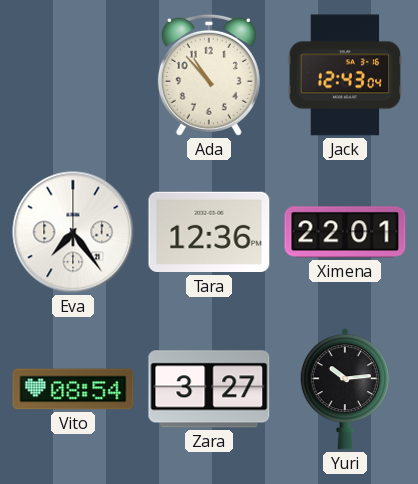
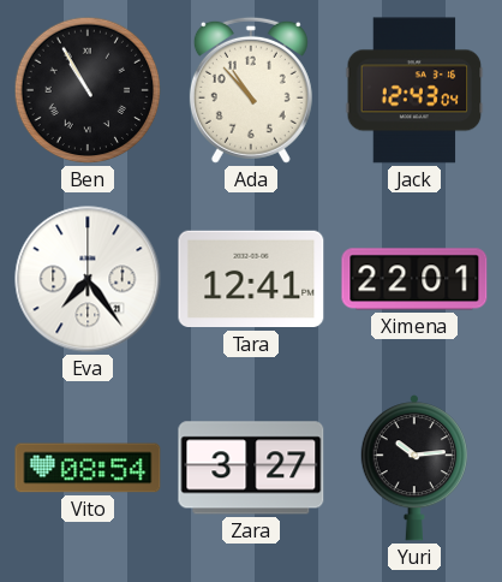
Ben: none -> 10:55
Tara: 12:36 -> 12:41
